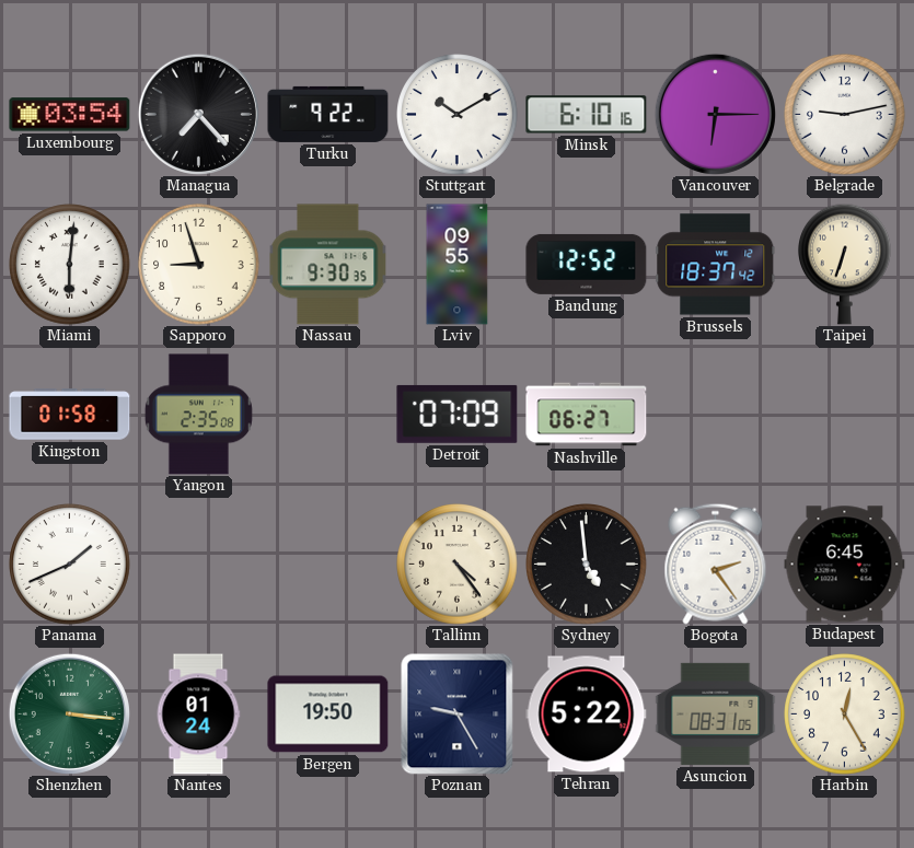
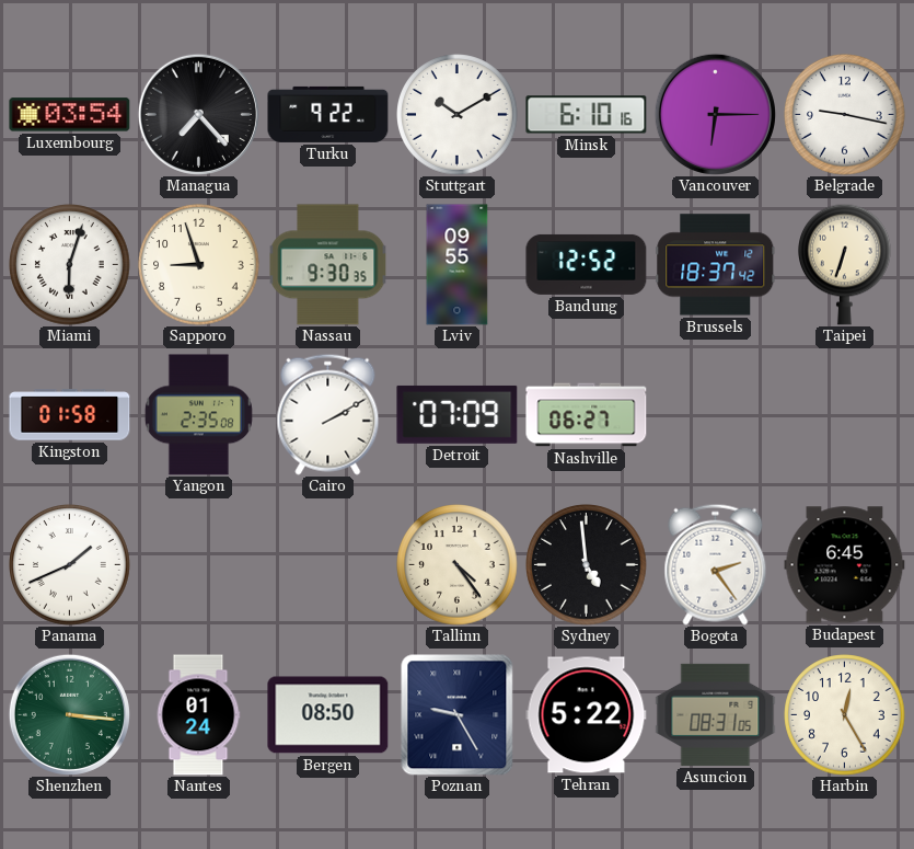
Belgrade: 9:13 -> 9:17
Miami: 6:01 -> 6:03
Cairo: none -> 2:10
Bergen: 19:50 -> 08:50
